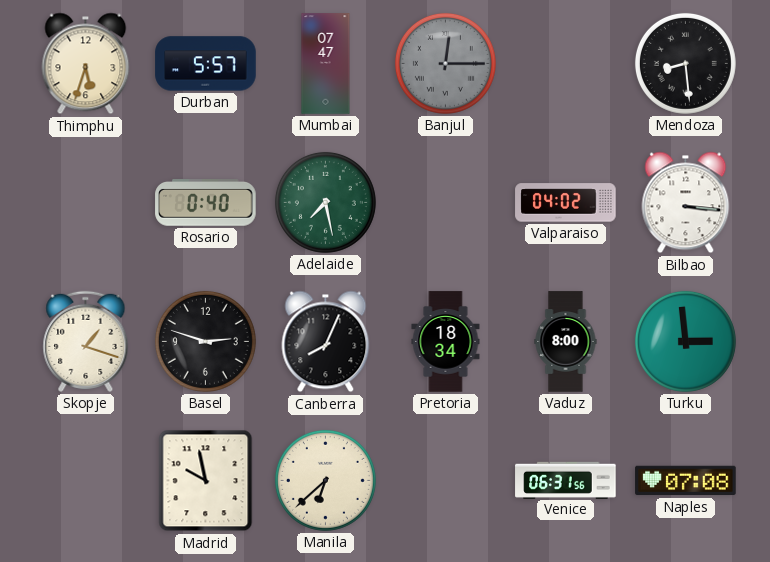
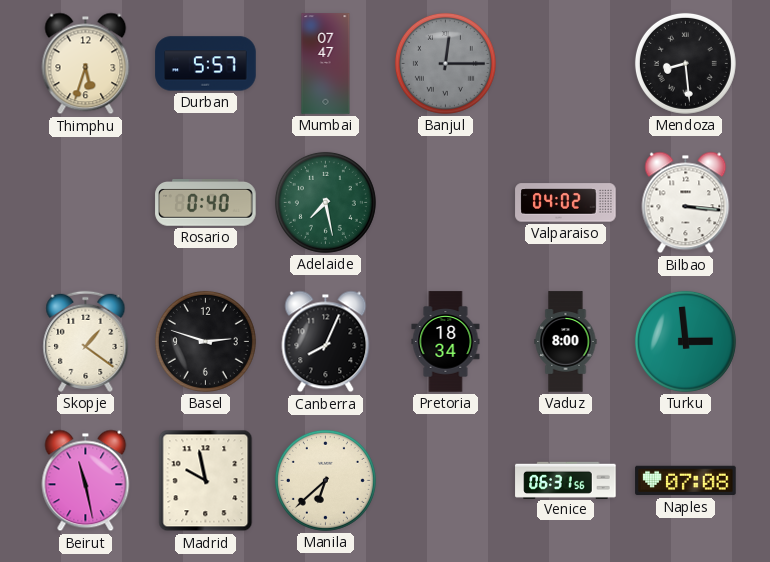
Skopje: 1:18 -> 1:21
Beirut: none -> 11:28
